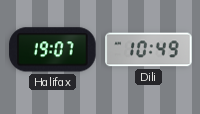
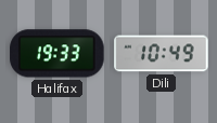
Halifax: 19:07 -> 19:33
